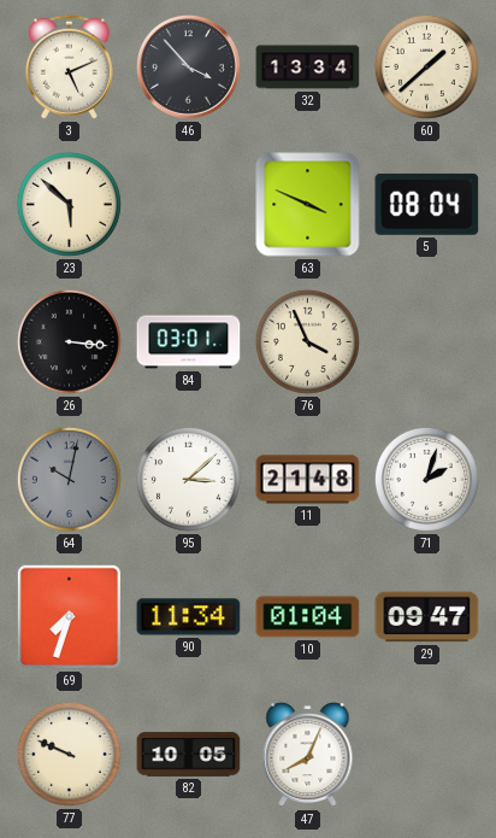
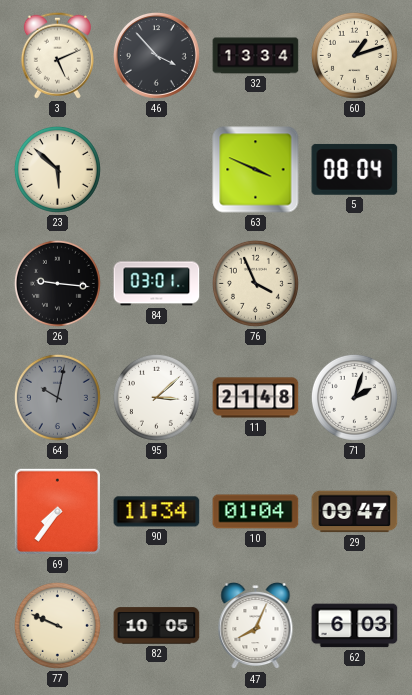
60: 1:38 -> 1:12
26: 3:16 -> 9:16
69: 7:33 -> 7:36
62: none -> 6:03
